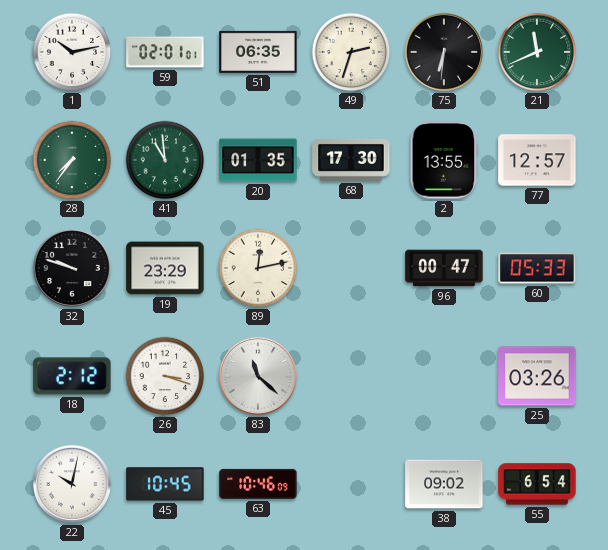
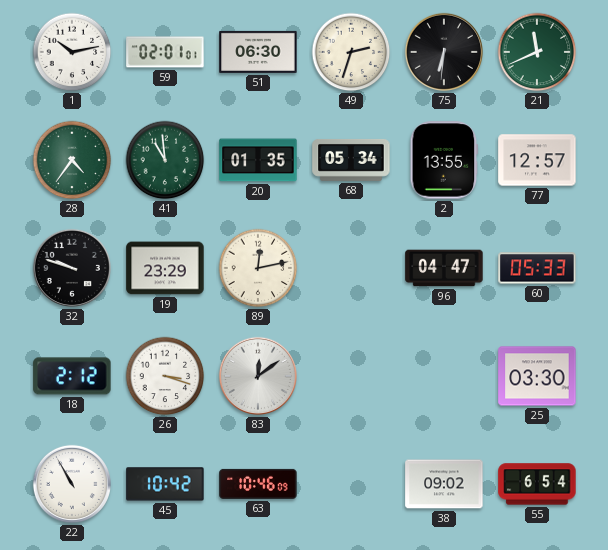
51: 06:35 -> 06:30
28: 7:36 -> 4:36
68: 17:30 -> 05:34
96: 00:47 -> 04:47
83: 11:22 -> 12:09
25: 03:26 -> 03:30
22: 10:02 -> 10:55
45: 10:45 -> 10:42
